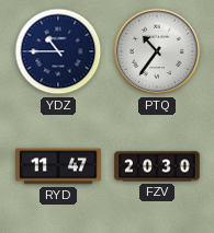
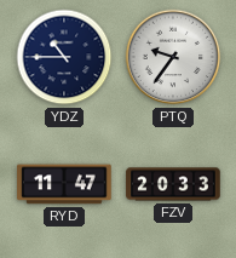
PTQ: 10:36 -> 9:36
FZV: 20:30 -> 20:33
